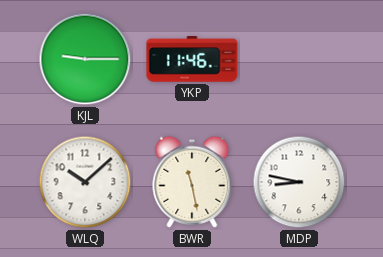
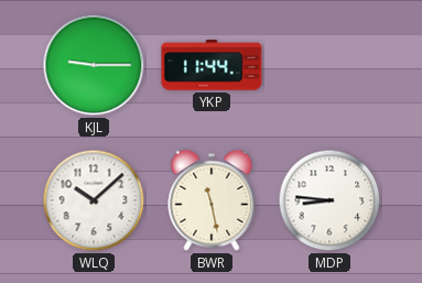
YKP: 11:46 -> 11:44
MDP: 8:47 -> 8:46
